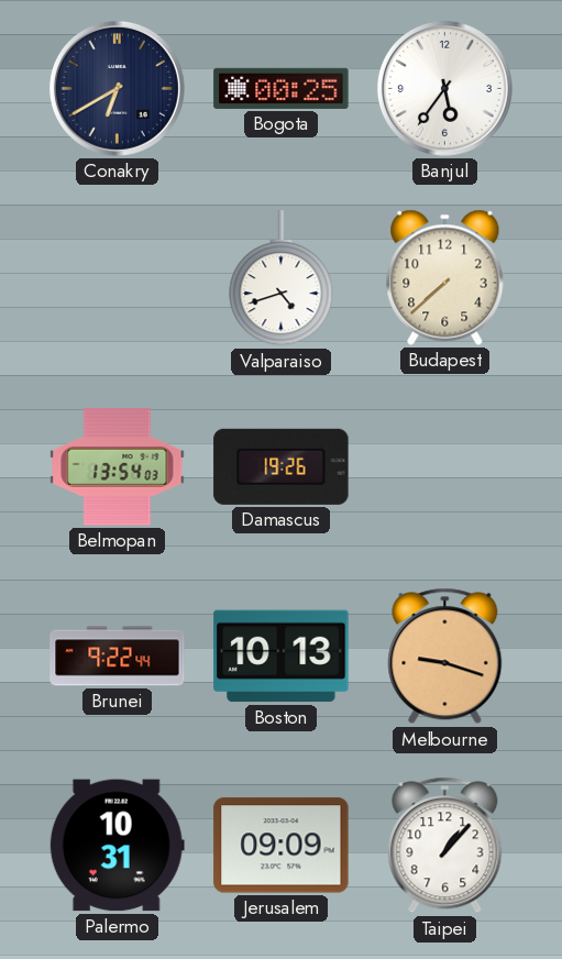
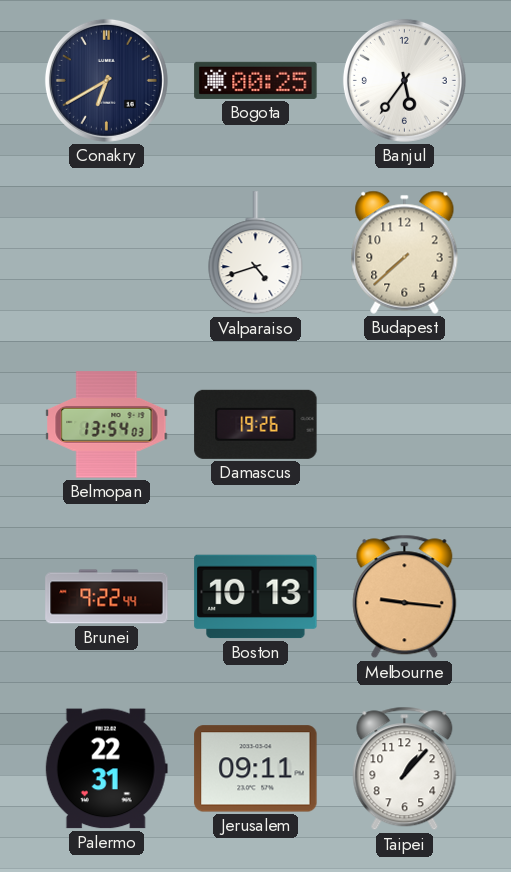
Melbourne: 9:18 -> 9:16
Palermo: 10:31 -> 22:31
Jerusalem: 09:09 -> 09:11
